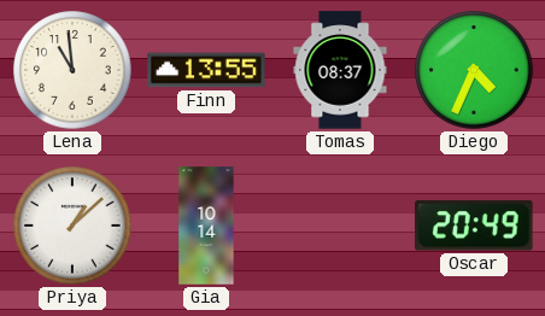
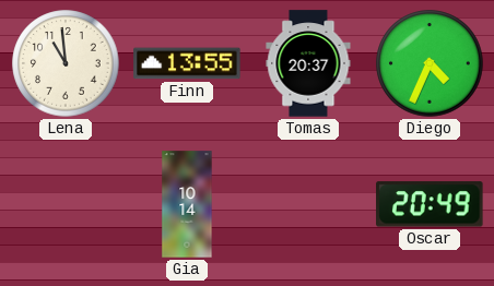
Tomas: 08:37 -> 20:37
Priya: 1:08 -> none
